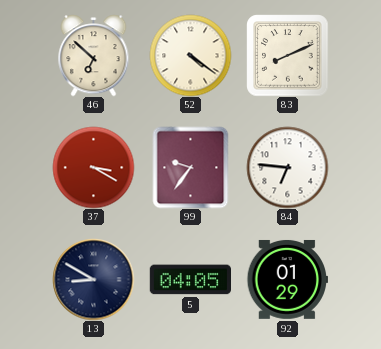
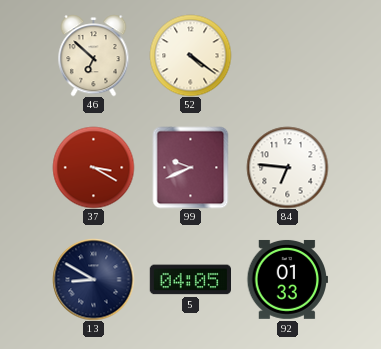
83: 8:11 -> none
99: 9:36 -> 9:41
92: 01:29 -> 01:33
